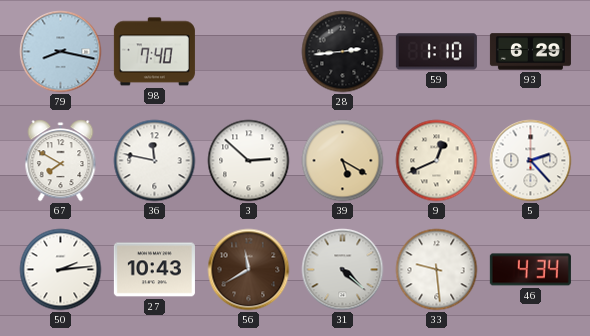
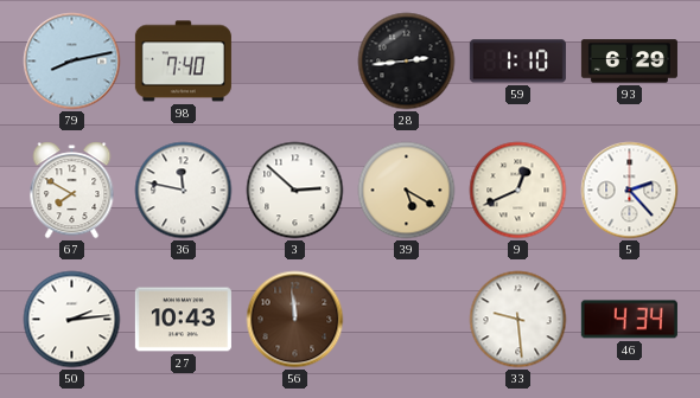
79: 8:17 -> 8:13
56: 11:40 -> 11:59
31: 4:22 -> none
